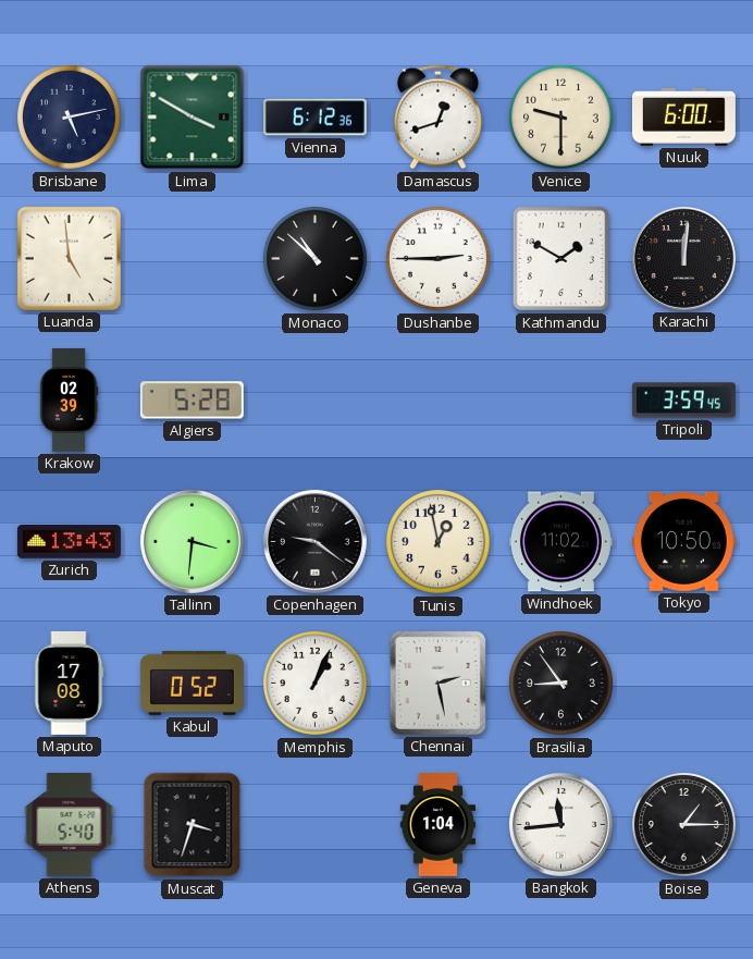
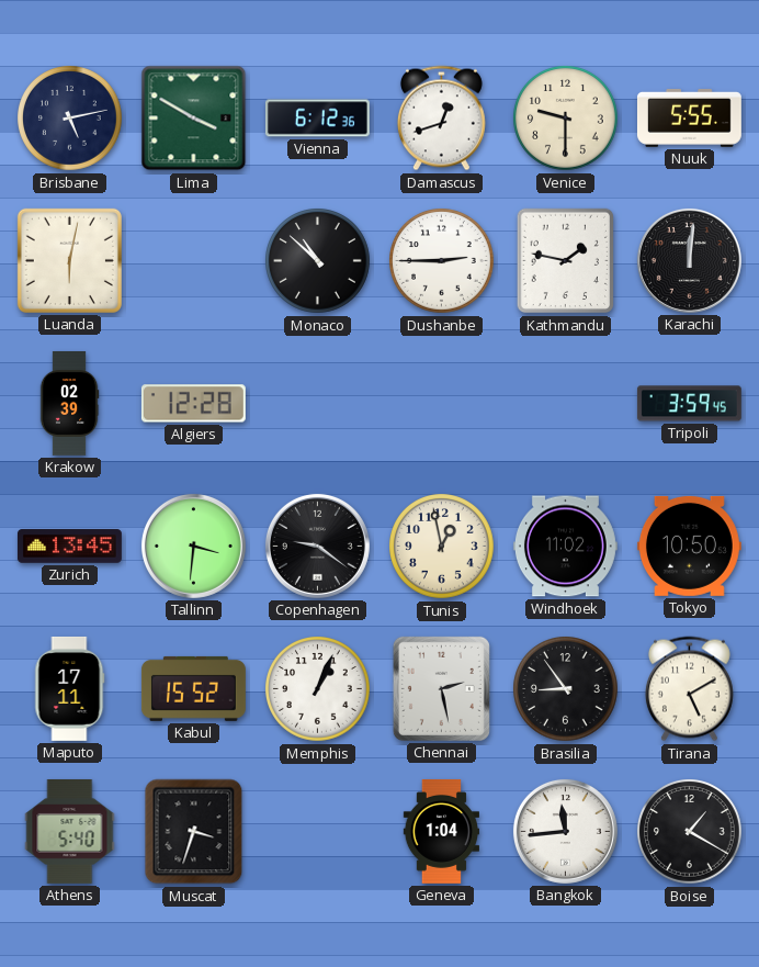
Nuuk: 6:00 -> 5:55
Luanda: 4:59 -> 6:02
Kathmandu: 1:50 -> 1:47
Algiers: 5:28 -> 12:28
Zurich: 13:43 -> 13:45
Maputo: 17:08 -> 17:11
Kabul: 0:52 -> 15:52
Tirana: none -> 5:10
Boise: 1:15 -> 1:20
